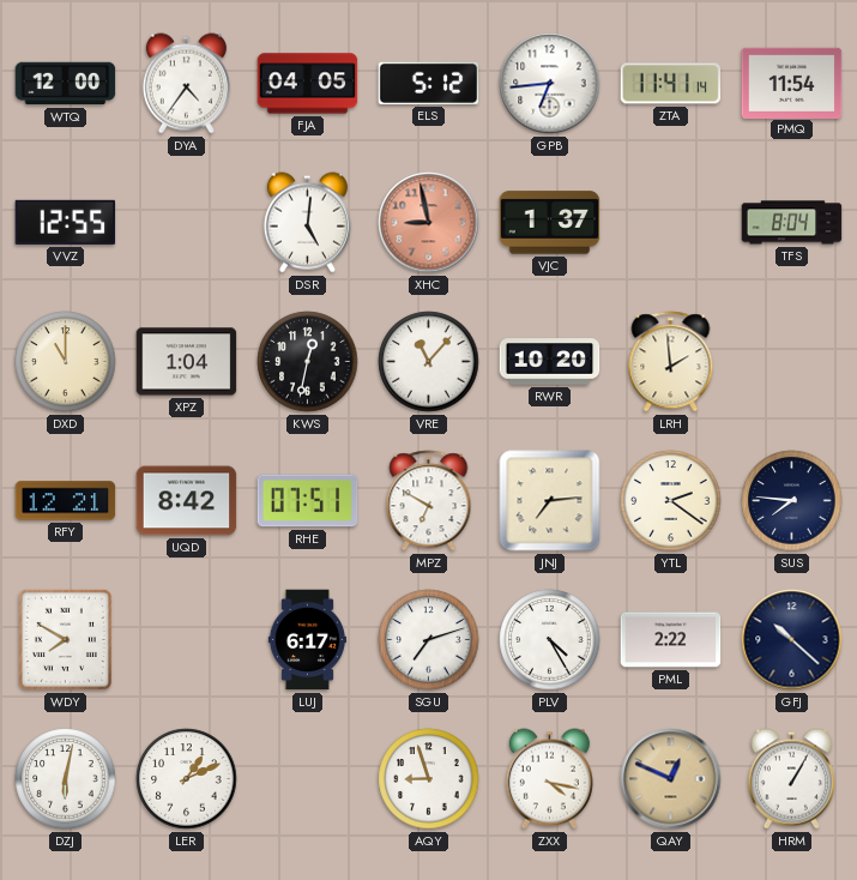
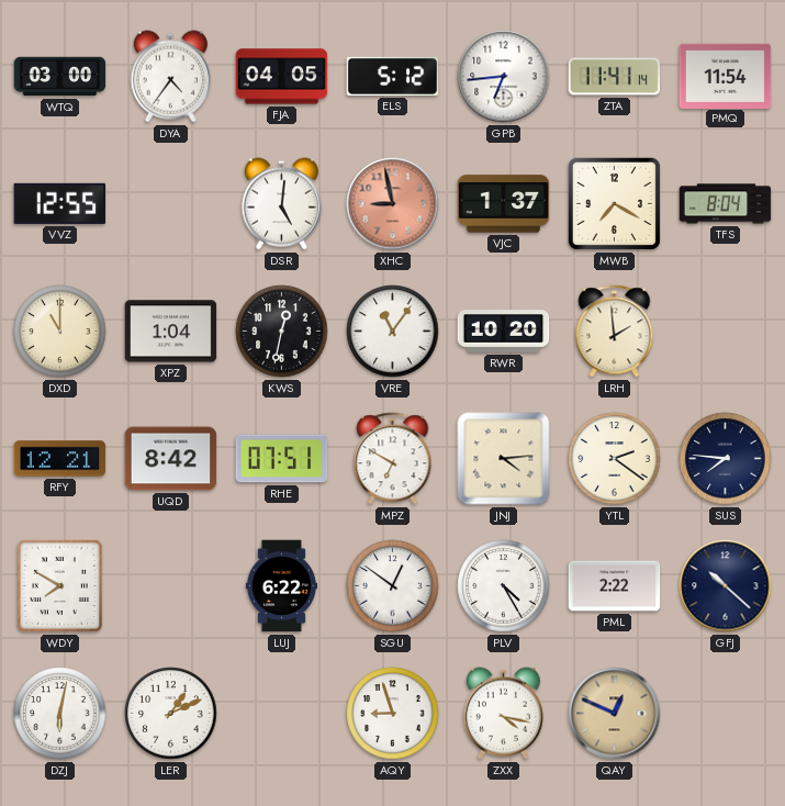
WTQ: 12:00 -> 03:00
MWB: none -> 7:20
VRE: 11:07 -> 11:06
JNJ: 7:14 -> 4:14
LUJ: 6:17 -> 6:22
SGU: 7:12 -> 12:51
HRM: 1:05 -> none
